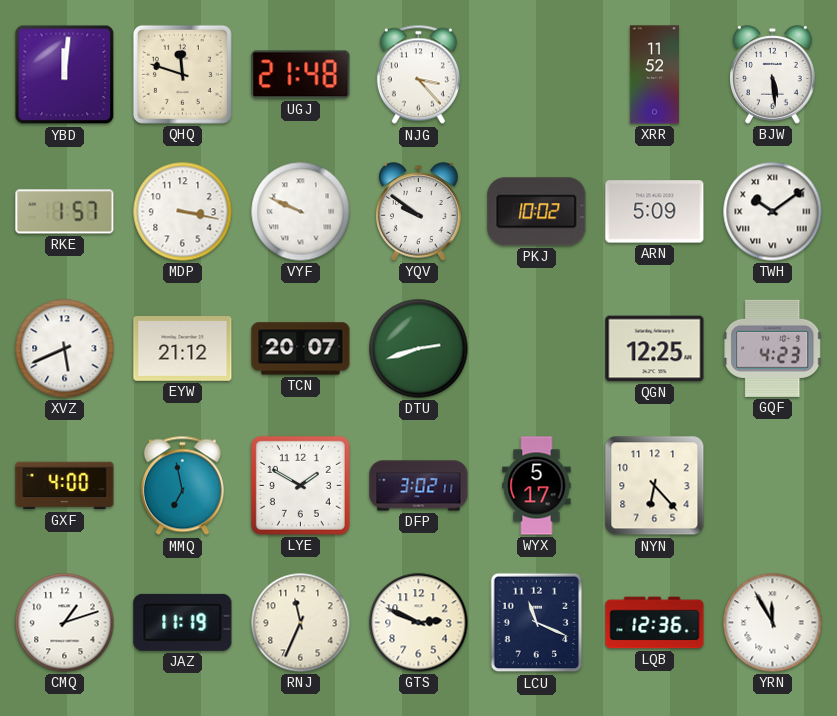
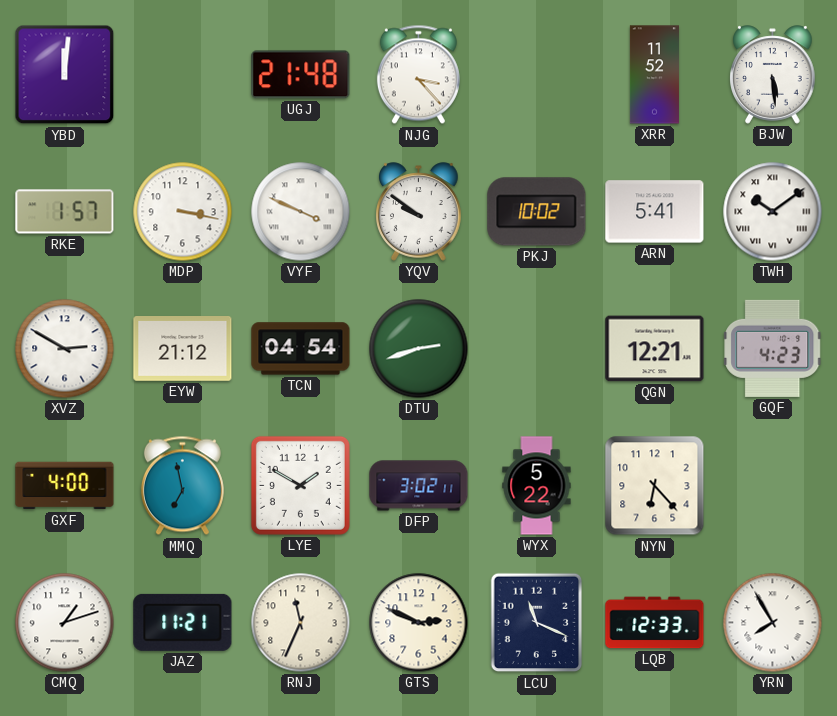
QHQ: 11:48 -> none
VYF: 9:49 -> 3:49
ARN: 5:09 -> 5:41
XVZ: 5:41 -> 2:50
TCN: 20:07 -> 04:54
QGN: 12:25 -> 12:21
WYX: 5:17 -> 5:22
JAZ: 11:19 -> 11:21
LQB: 12:36 -> 12:33
YRN: 11:55 -> 7:55
